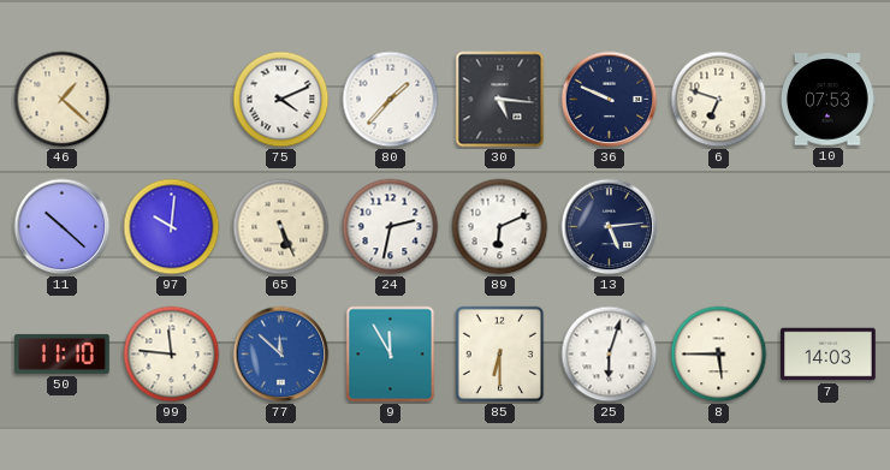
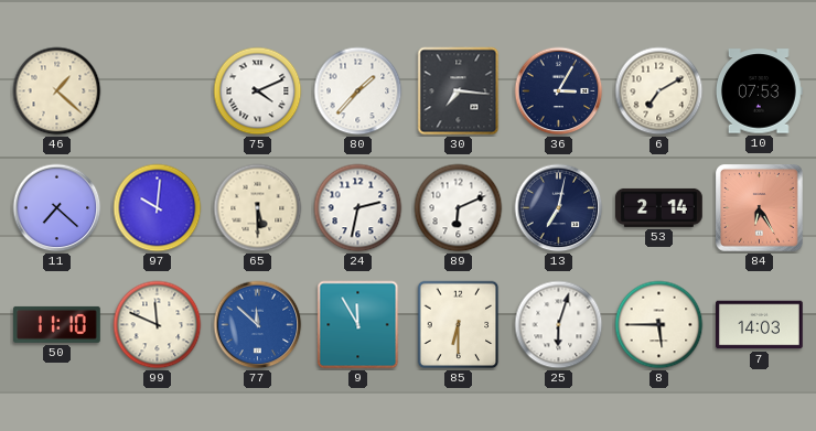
30: 5:16 -> 7:16
36: 9:49 -> 3:05
6: 6:48 -> 7:10
11: 10:22 -> 7:22
65: 5:26 -> 5:30
13: 5:14 -> 7:02
53: none -> 2:14
84: none -> 6:25
99: 11:46 -> 11:49
